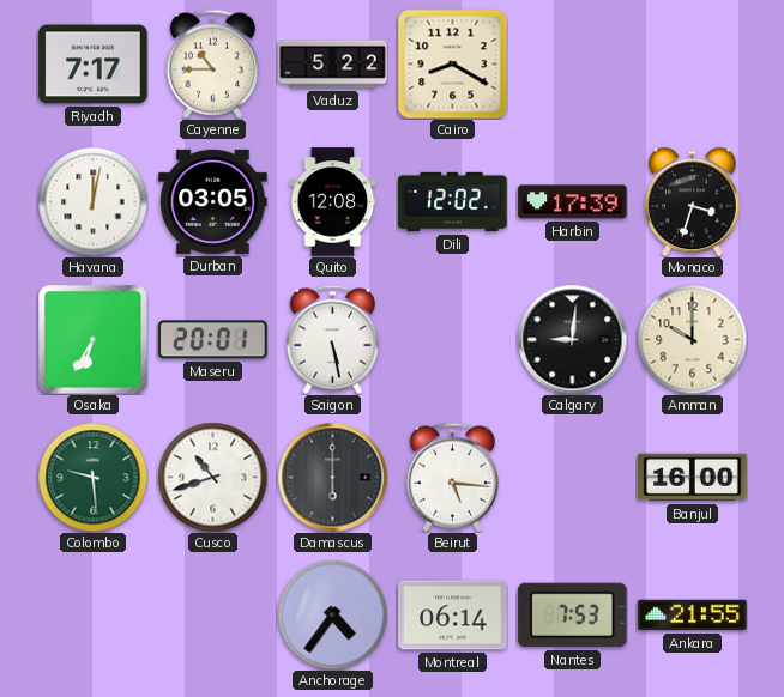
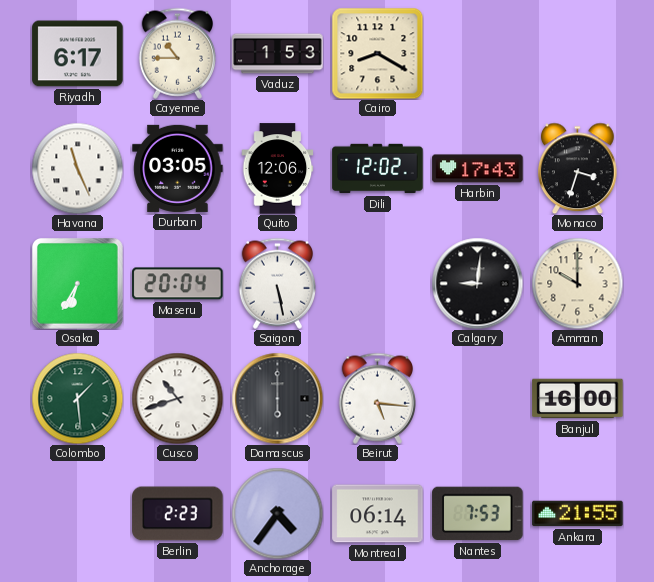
Riyadh: 7:17 -> 6:17
Vaduz: 5:22 -> 1:53
Havana: 12:02 -> 11:26
Quito: 12:08 -> 12:06
Harbin: 17:39 -> 17:43
Maseru: 20:01 -> 20:04
Colombo: 9:29 -> 1:29
Berlin: none -> 2:23
